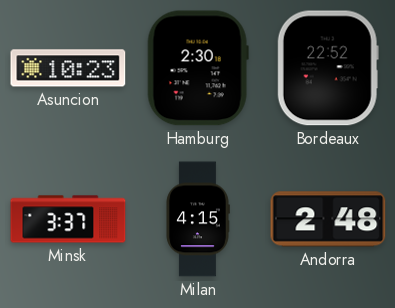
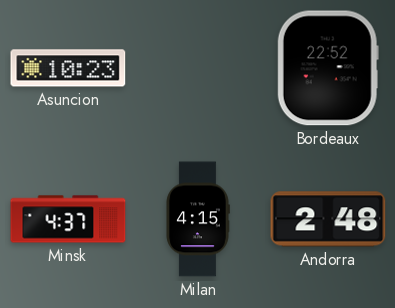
Hamburg: 2:30 -> none
Minsk: 3:37 -> 4:37
